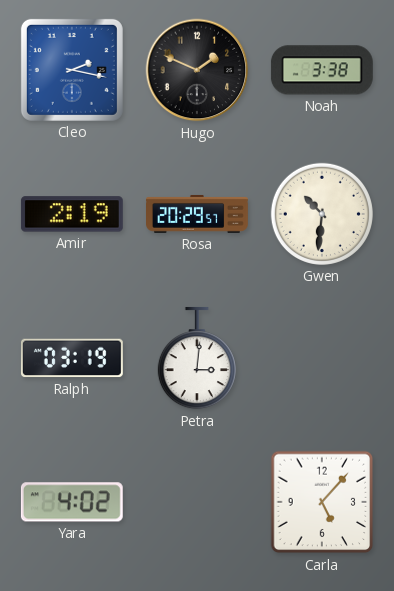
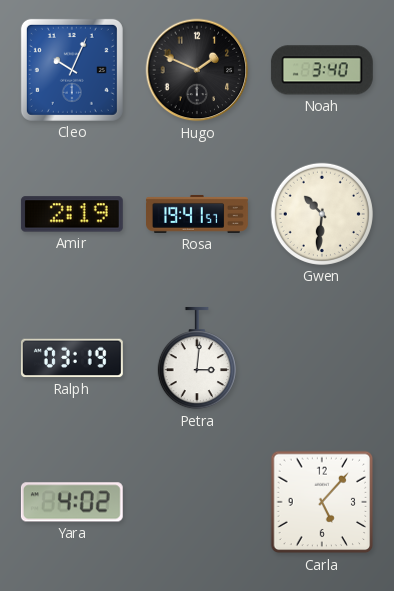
Cleo: 2:17 -> 10:04
Noah: 3:38 -> 3:40
Rosa: 20:29 -> 19:41
